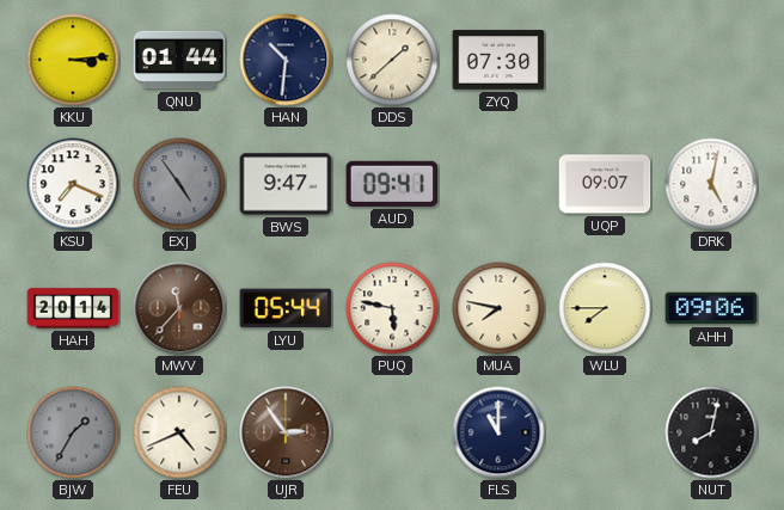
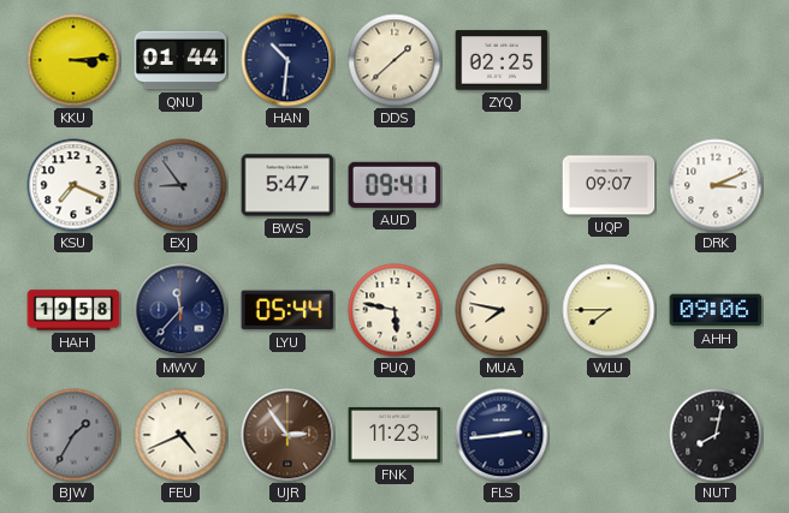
ZYQ: 07:30 -> 02:25
EXJ: 4:54 -> 8:54
BWS: 9:47 -> 5:47
DRK: 5:02 -> 3:11
HAH: 20:14 -> 19:58
MWV dial: brown -> navy
FNK: none -> 11:23
FLS: 11:00 -> 2:44
